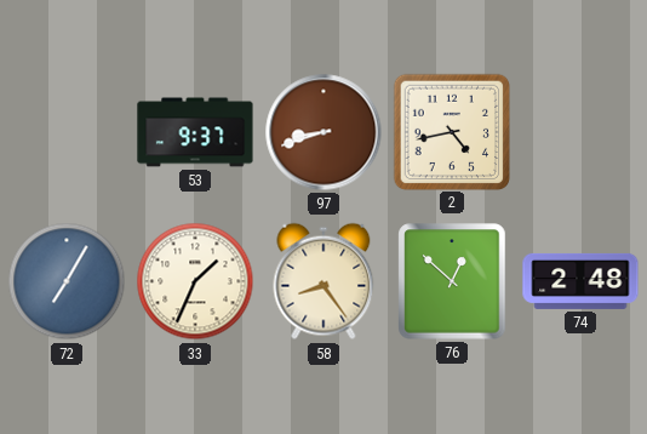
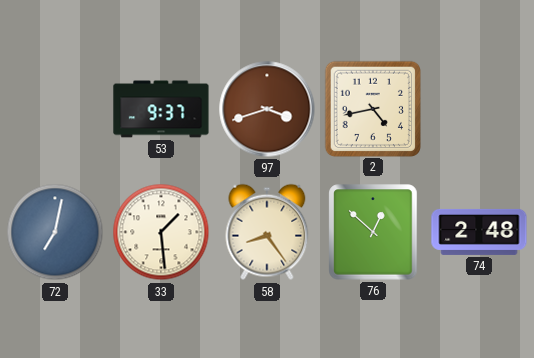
97: 8:42 -> 3:42
72: 7:05 -> 7:02
33: 1:34 -> 1:29
